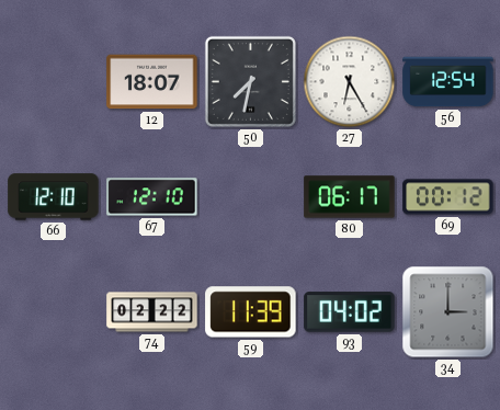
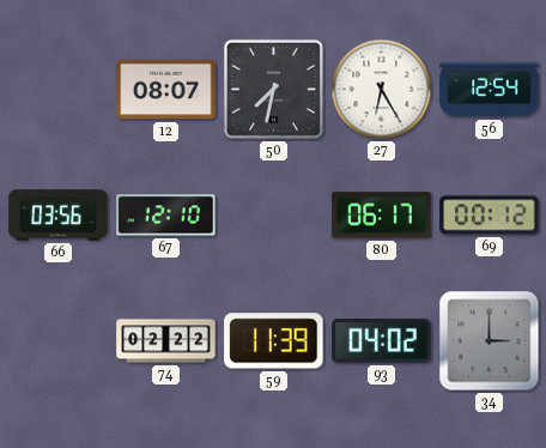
12: 18:07 -> 08:07
66: 12:10 -> 03:56
